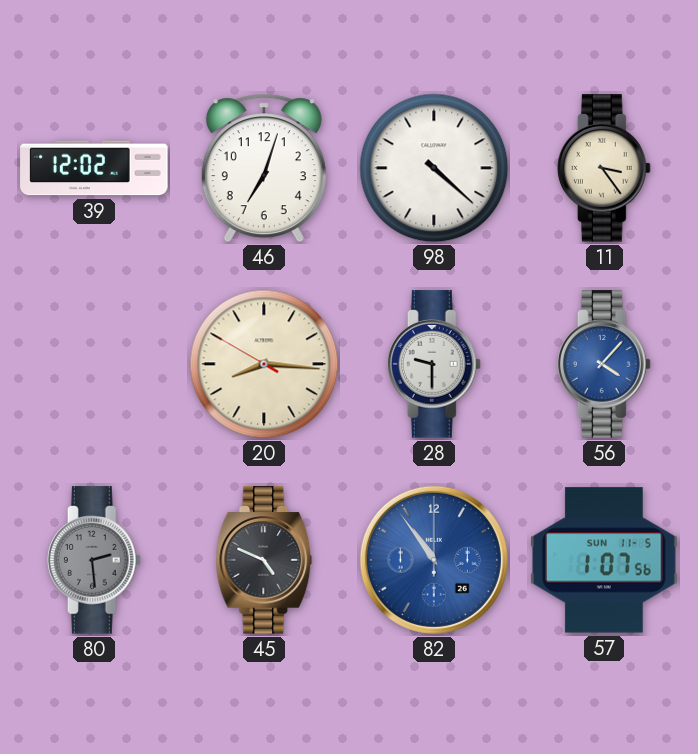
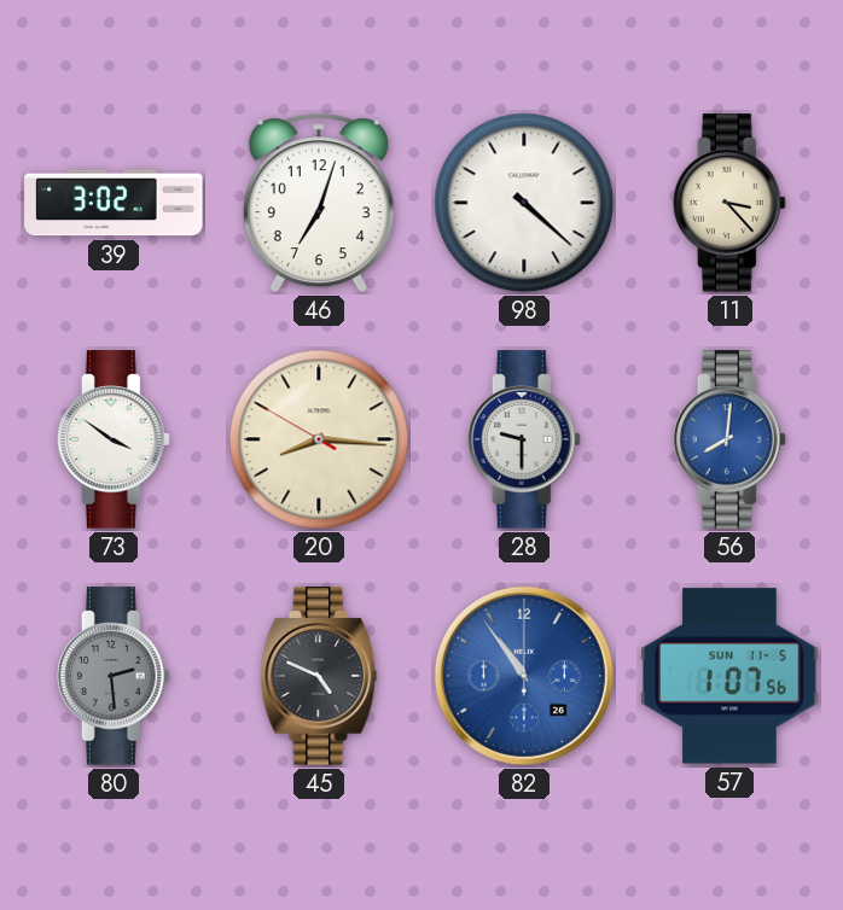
39: 12:02 -> 3:02
11: 3:24 -> 3:23
73: none -> 3:51
56: 4:07 -> 8:01
